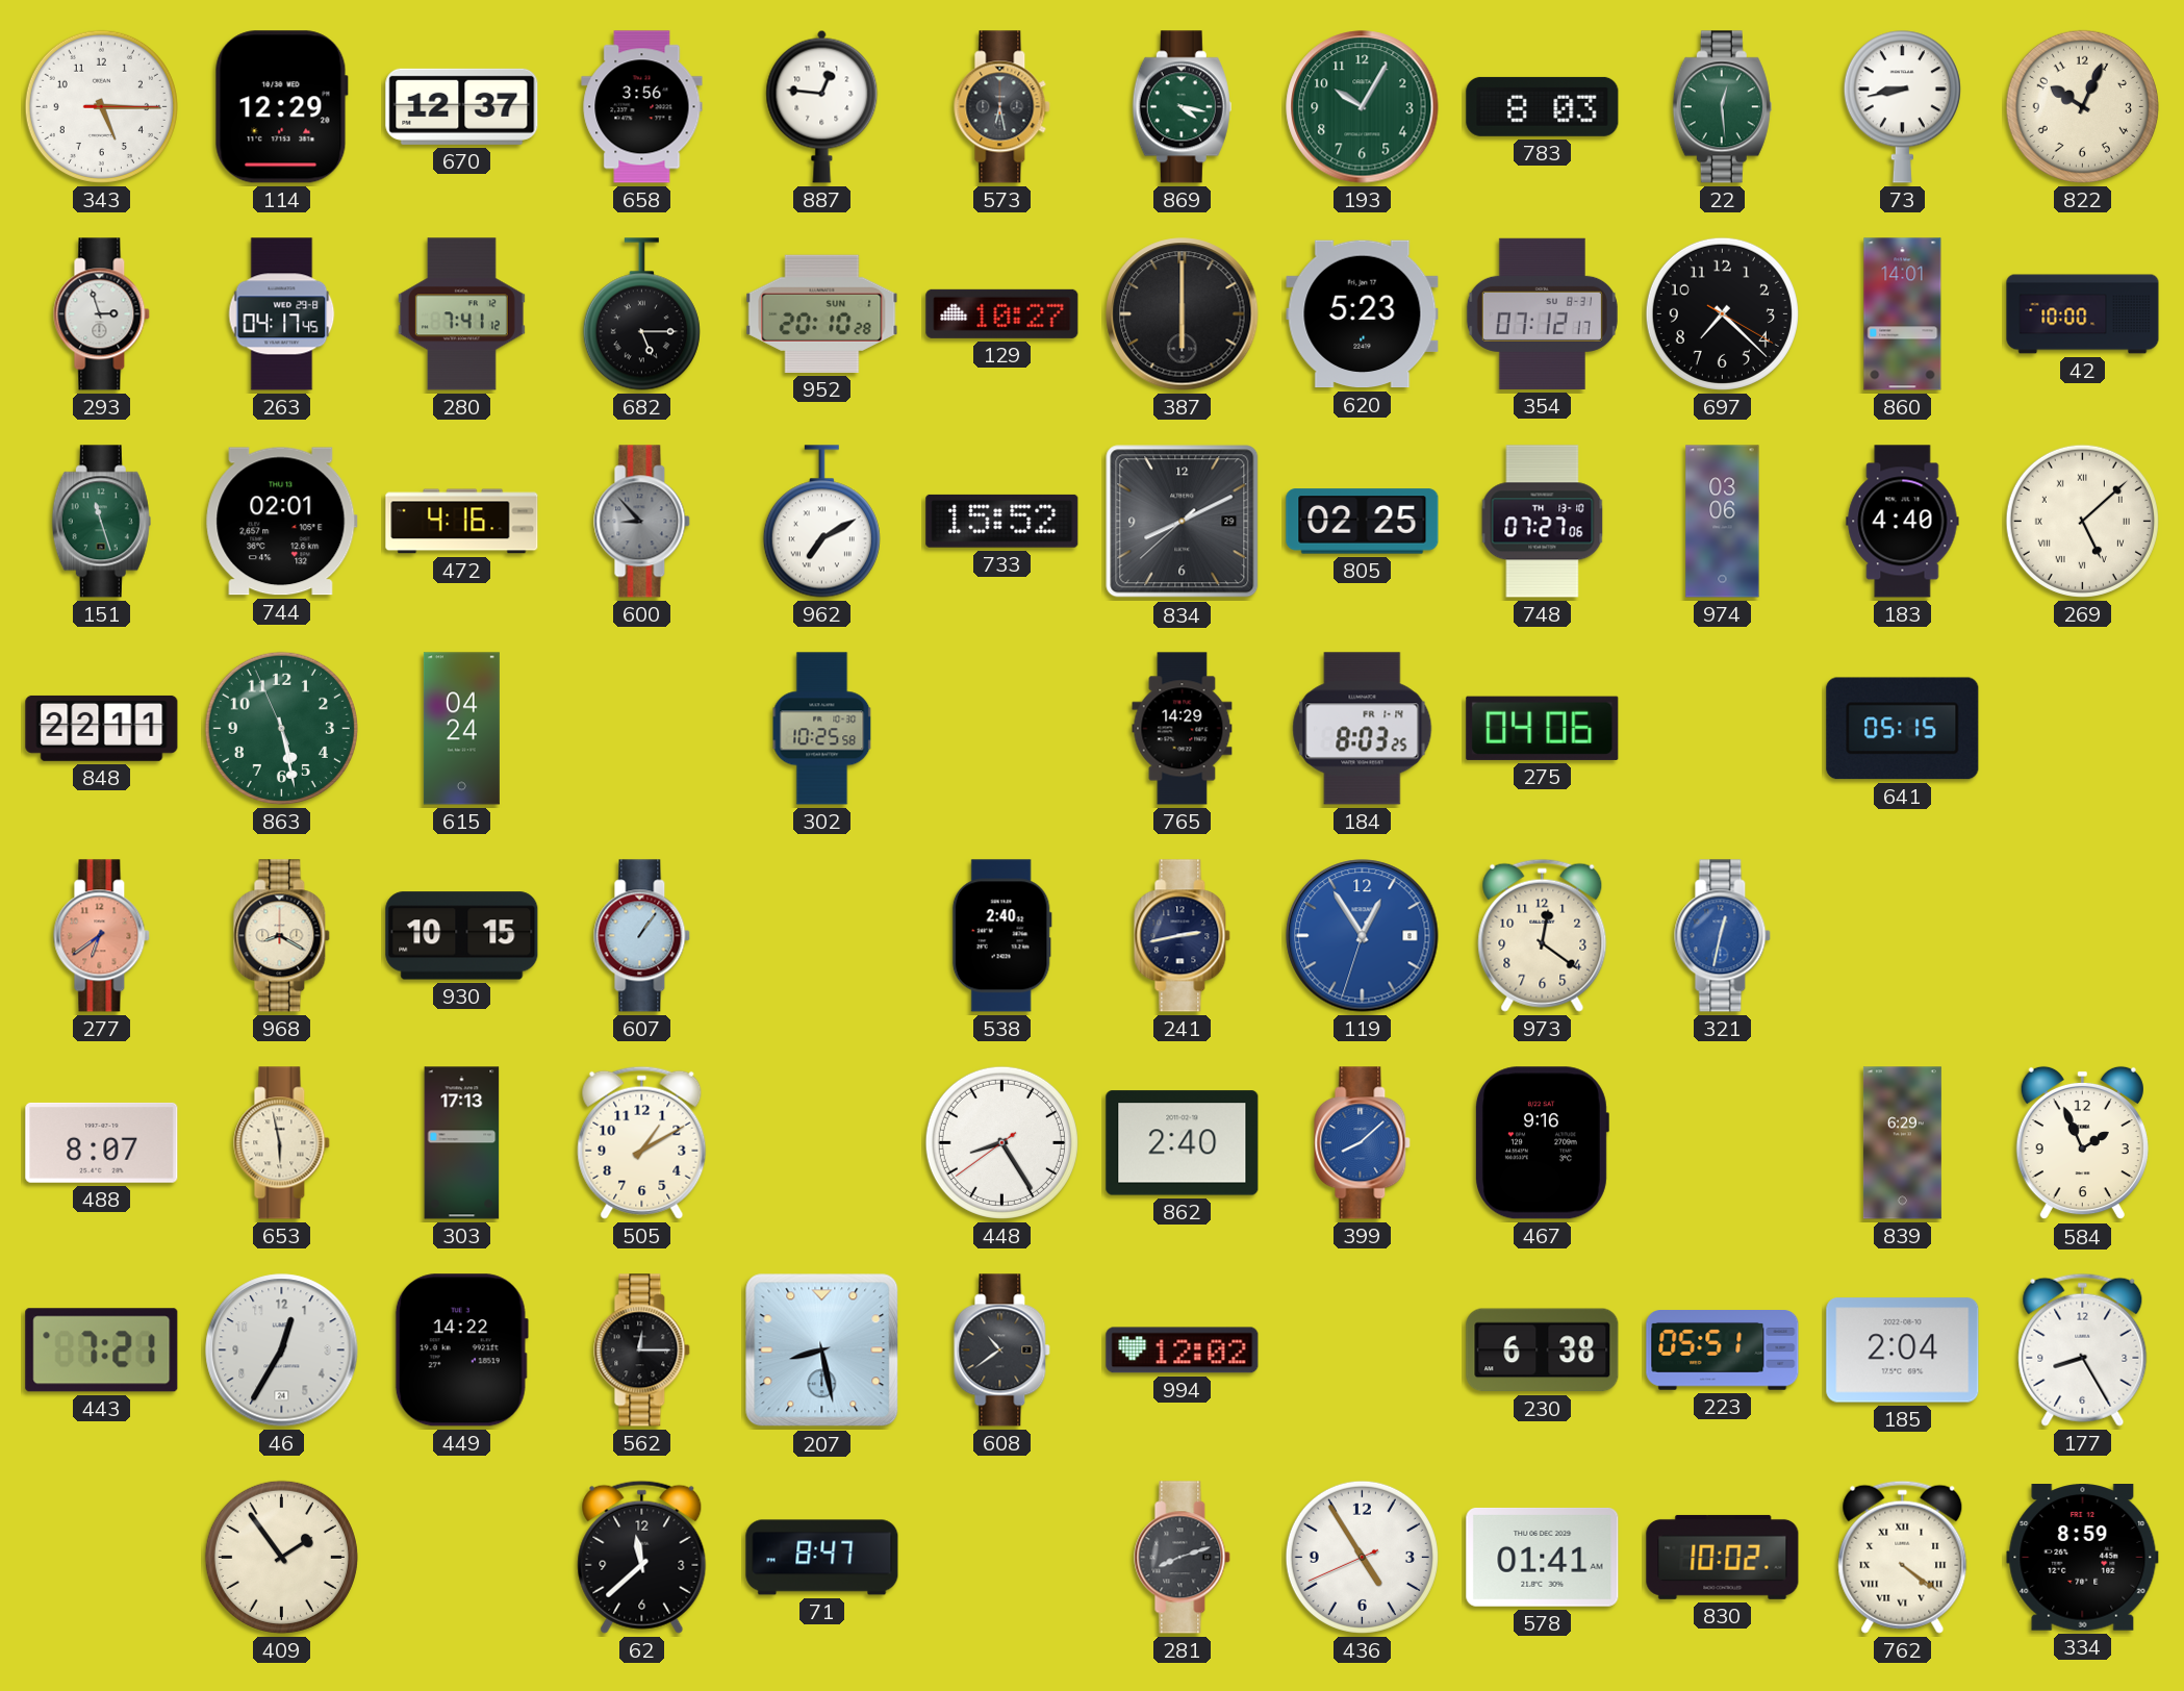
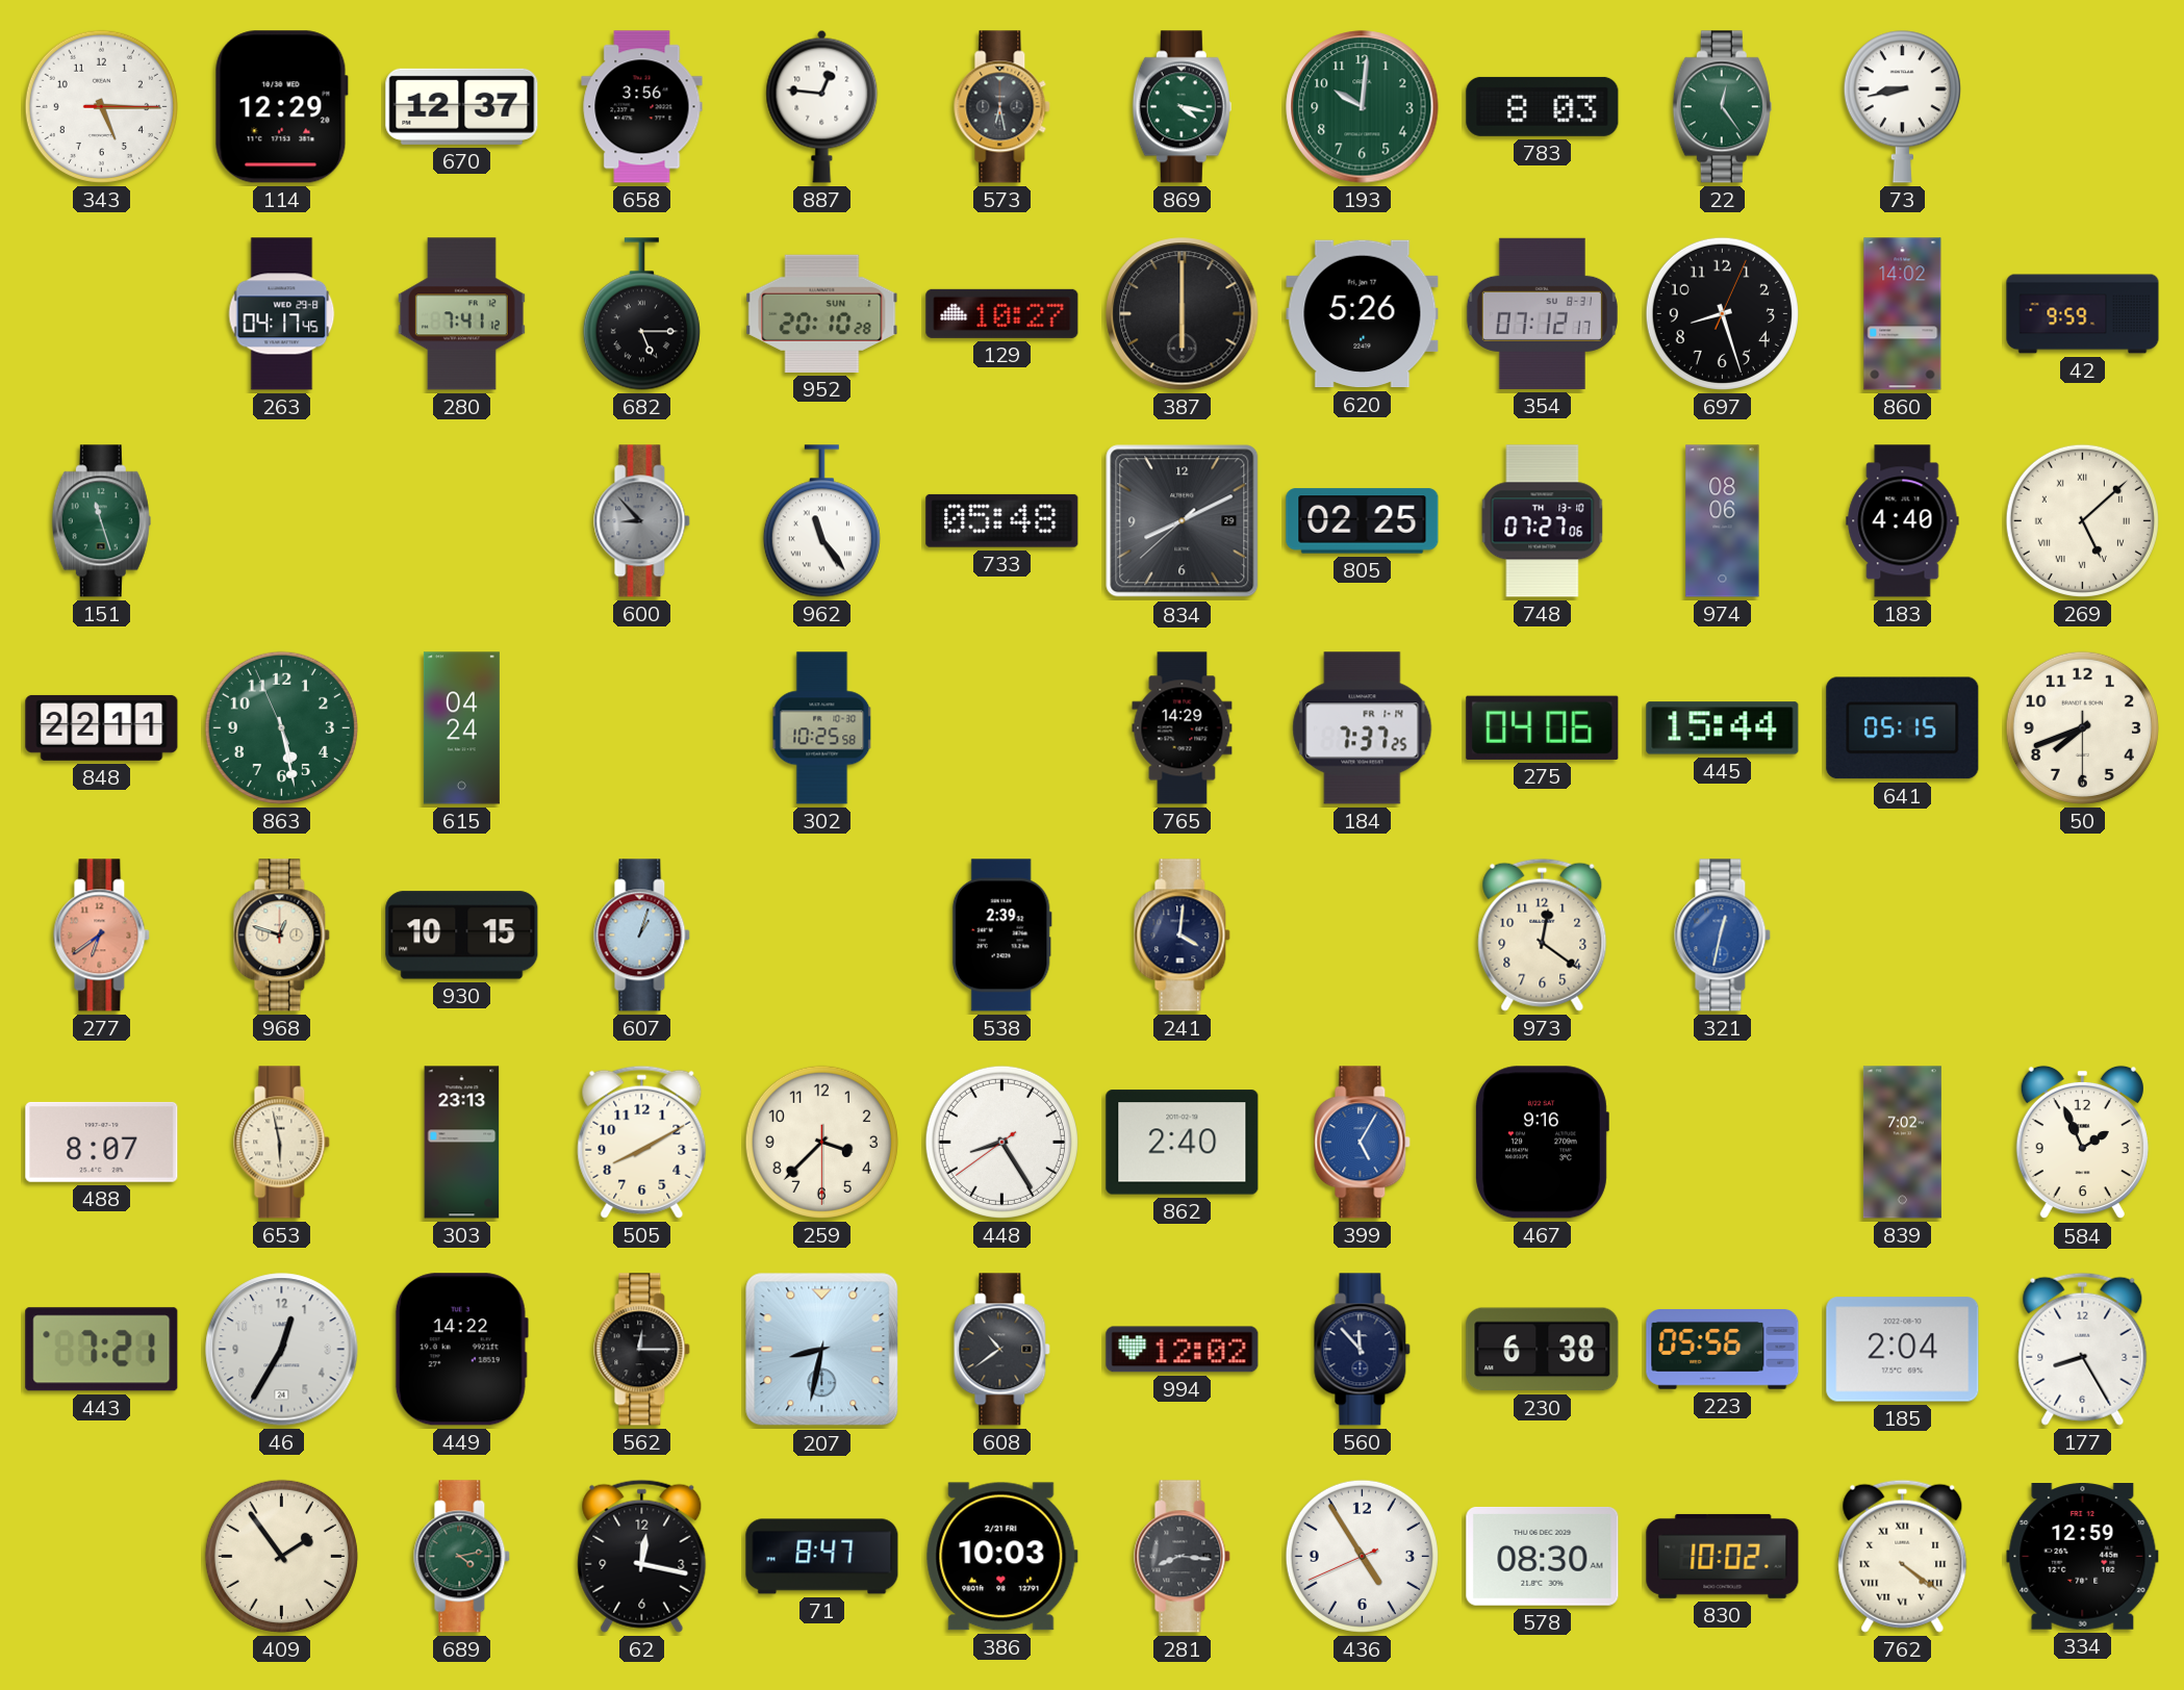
193: 10:05 -> 10:01
22: 12:29 -> 12:24
822: 10:04 -> none
293: 2:57 -> none
620: 5:23 -> 5:26
697: 7:22 -> 8:27
860: 14:01 -> 14:02
42: 10:00 -> 9:59
744: 02:01 -> none
472: 4:16 -> none
962: 7:10 -> 11:24
733: 15:52 -> 05:48
974: 03:06 -> 08:06
184: 8:03 -> 7:37
445: none -> 15:44
50: none -> 7:41
968: 8:20 -> 12:48
607: 1:06 -> 1:03
538: 2:40 -> 2:39
241: 2:43 -> 4:01
119: 12:54 -> none
303: 17:13 -> 23:13
505: 1:10 -> 8:10
259: none -> 3:37
399: 8:08 -> 5:05
839: 6:29 -> 7:02
207: 8:28 -> 8:32
560: none -> 11:53
223: 05:51 -> 05:56
689: none -> 4:13
62: 11:38 -> 12:17
386: none -> 10:03
281: 8:12 -> 8:16
578: 01:41 -> 08:30
334: 8:59 -> 12:59
